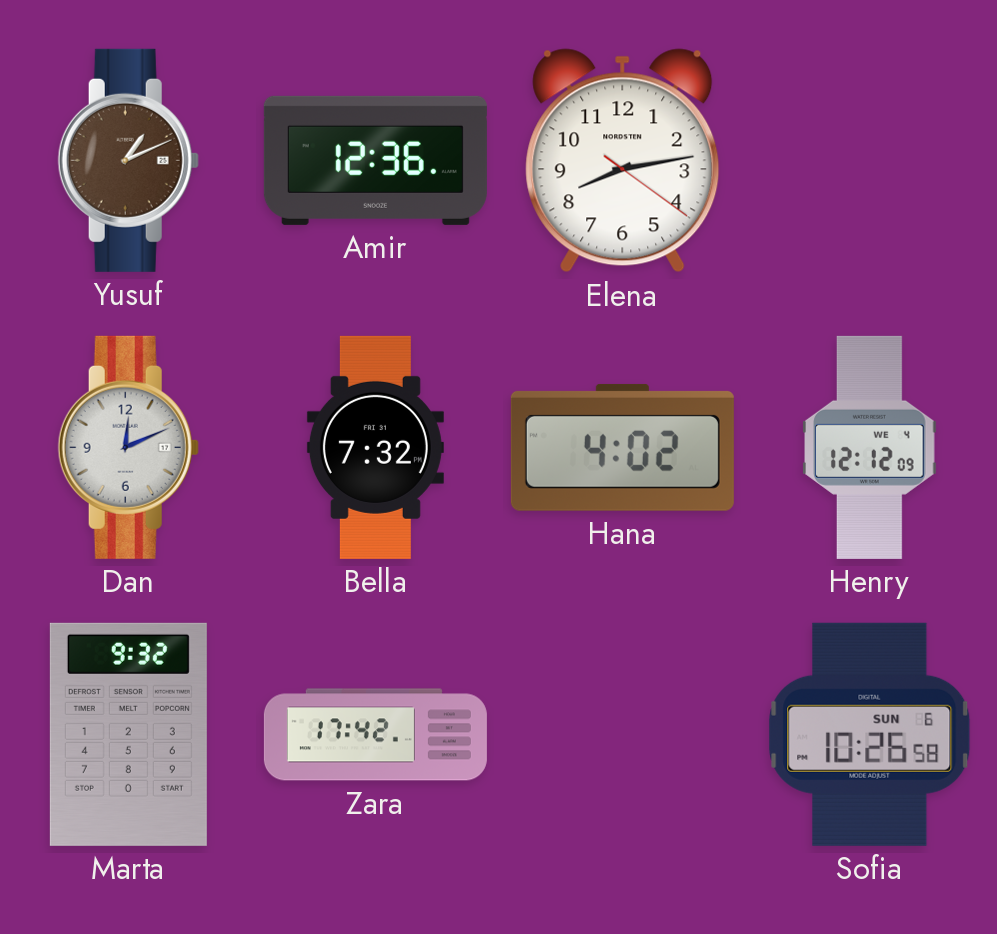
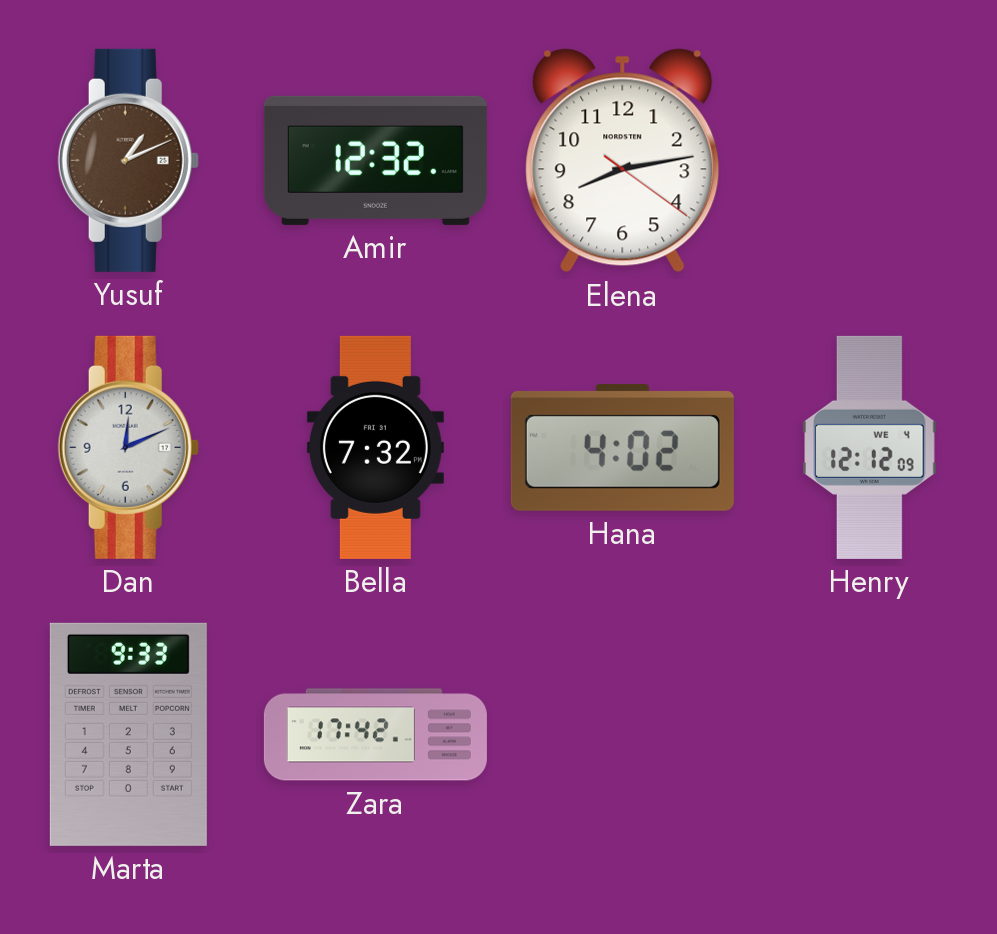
Amir: 12:36 -> 12:32
Marta: 9:32 -> 9:33
Sofia: 10:26 -> none
